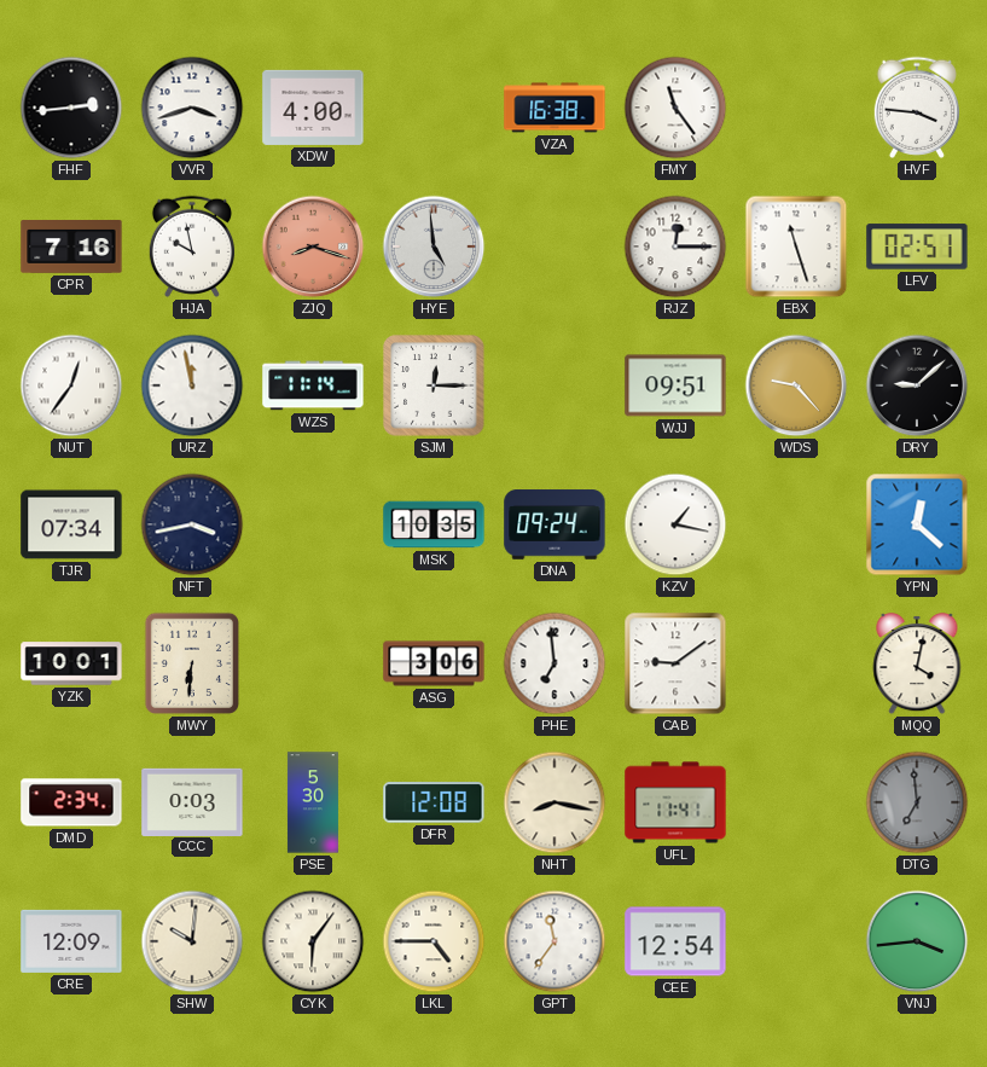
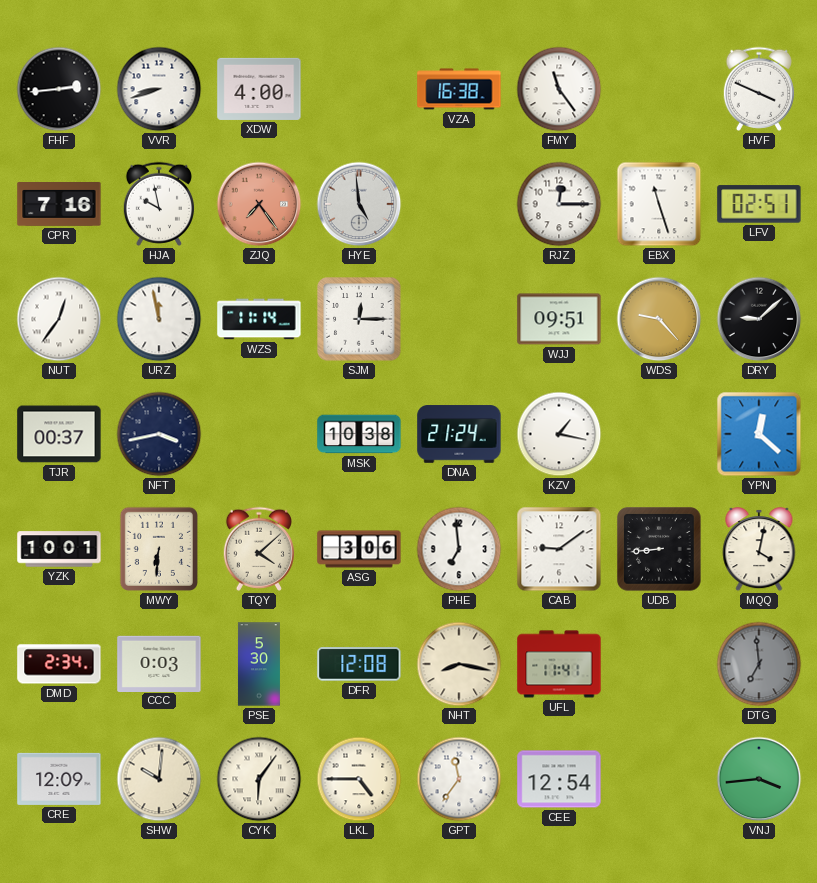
VVR: 3:42 -> 8:42
HVF: 3:46 -> 3:49
ZJQ: 8:18 -> 7:24
TJR: 07:34 -> 00:37
MSK: 10:35 -> 10:38
DNA: 09:24 -> 21:24
TQY: none -> 4:08
UDB: none -> 8:44
